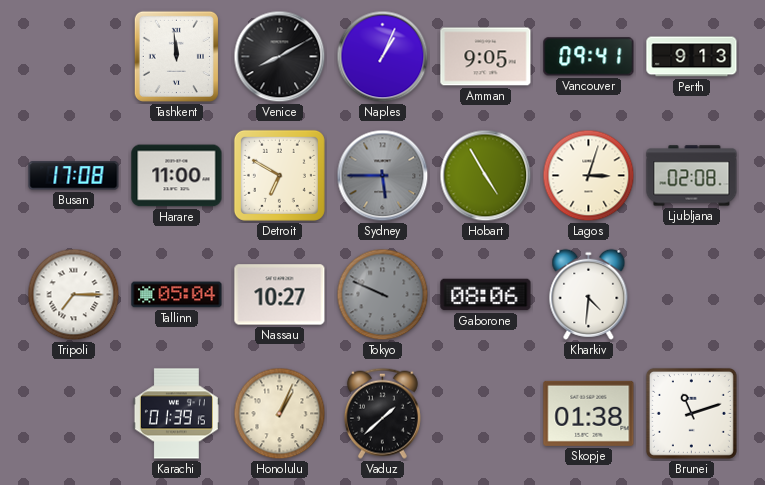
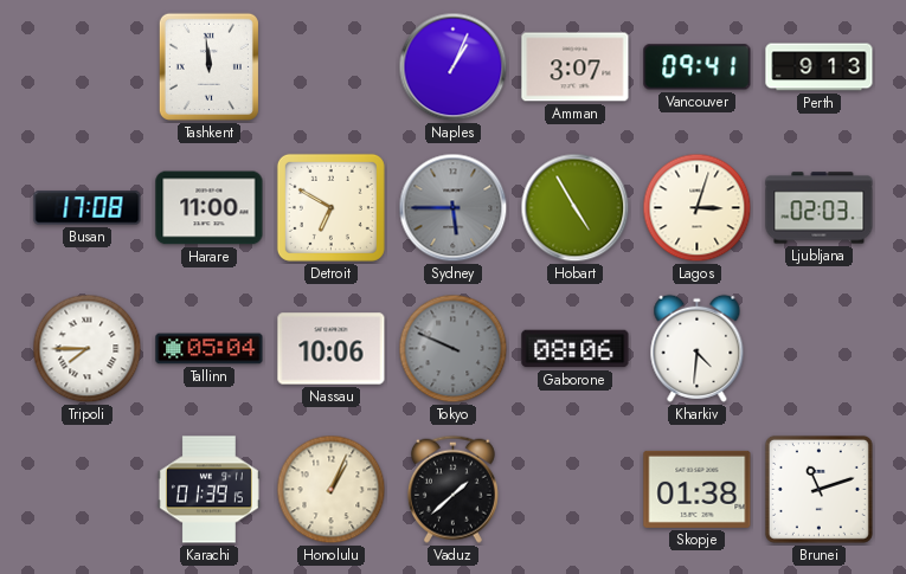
Venice: 8:10 -> none
Amman: 9:05 -> 3:07
Ljubljana: 02:08 -> 02:03
Tripoli: 7:15 -> 7:45
Nassau: 10:27 -> 10:06
